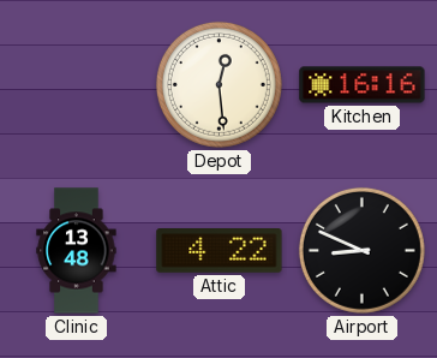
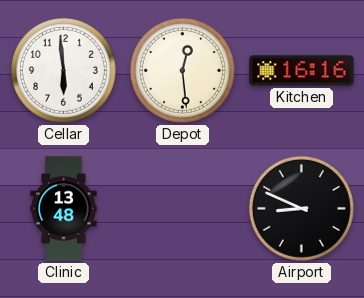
Cellar: none -> 5:59
Attic: 4:22 -> none
